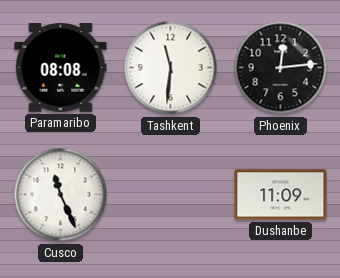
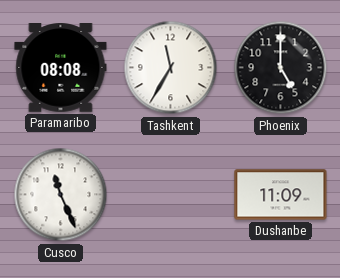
Tashkent: 11:31 -> 11:35
Phoenix: 12:14 -> 5:00
